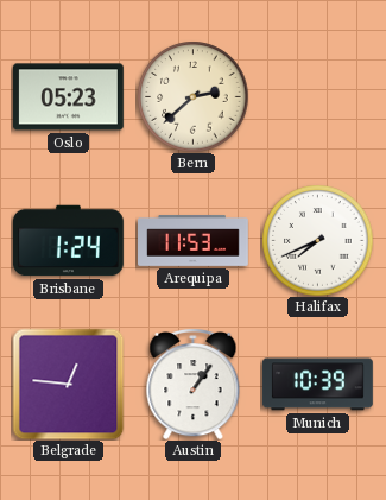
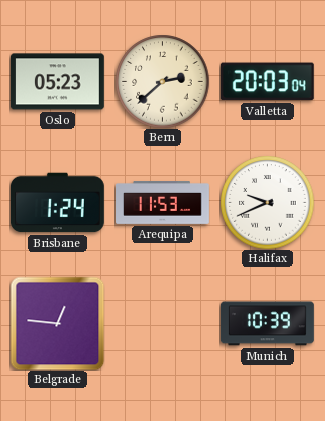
Valletta: none -> 20:03
Halifax: 7:41 -> 9:41
Austin: 1:06 -> none
